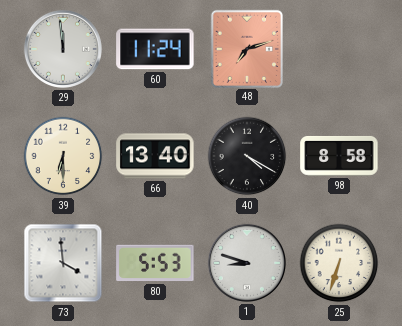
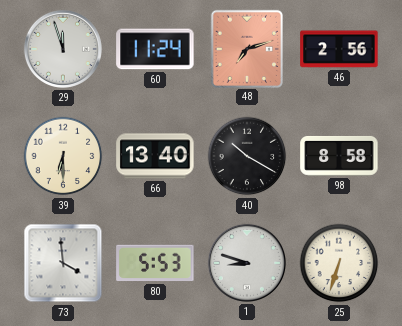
29: 11:59 -> 11:57
46: none -> 2:56
40: 4:20 -> 10:20
